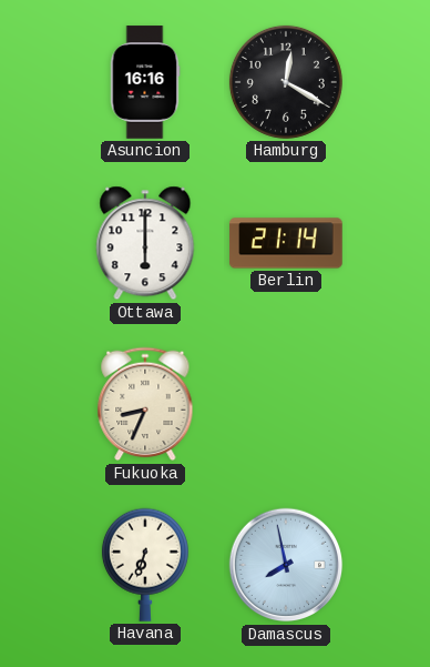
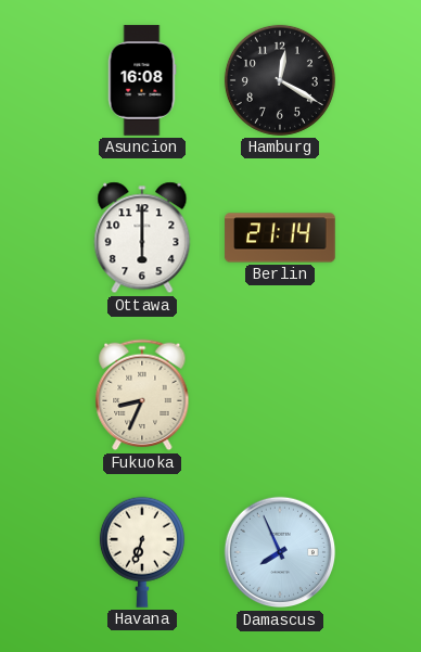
Asuncion: 16:16 -> 16:08
Damascus: 7:58 -> 7:56
